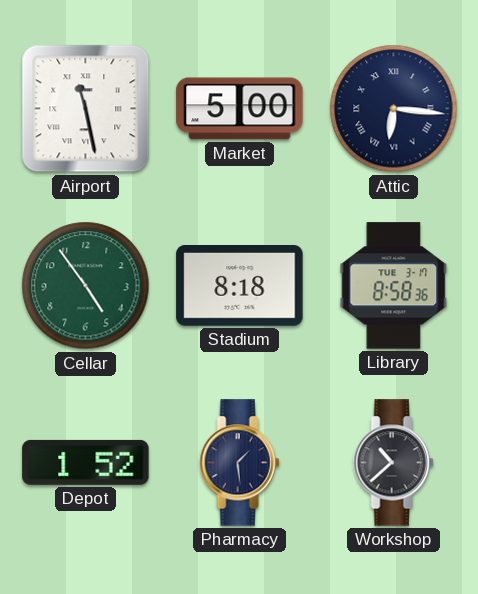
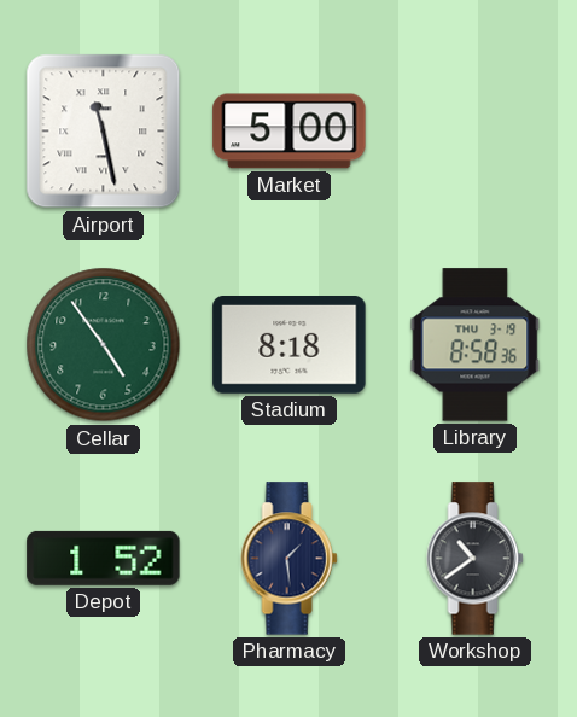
Attic: 6:16 -> none
Library date: TUE 3-17 -> THU 3-19
Workshop: 10:38 -> 10:39
